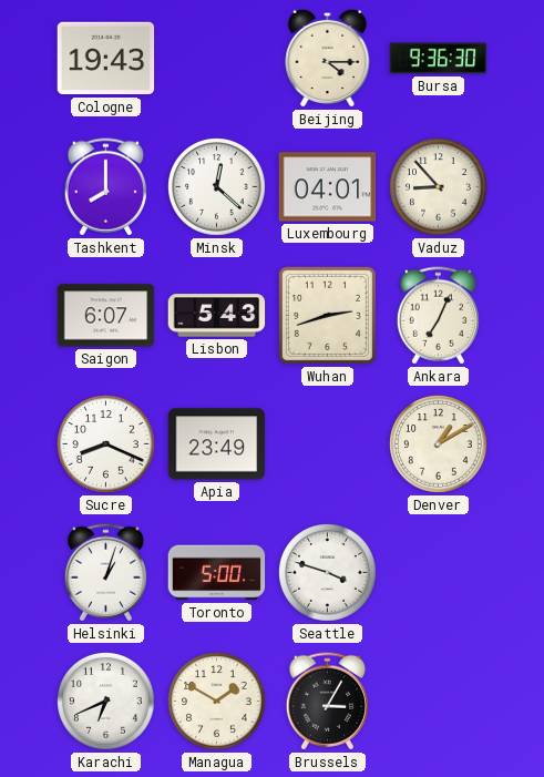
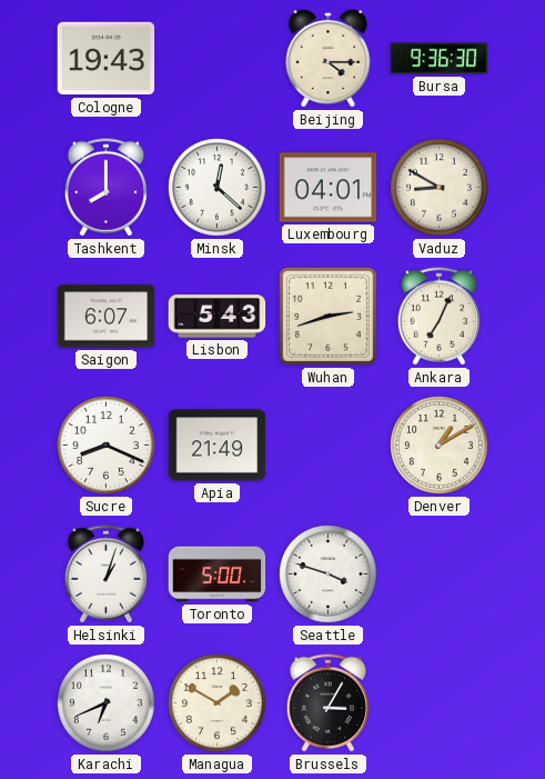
Vaduz: 8:53 -> 8:50
Apia: 23:49 -> 21:49
